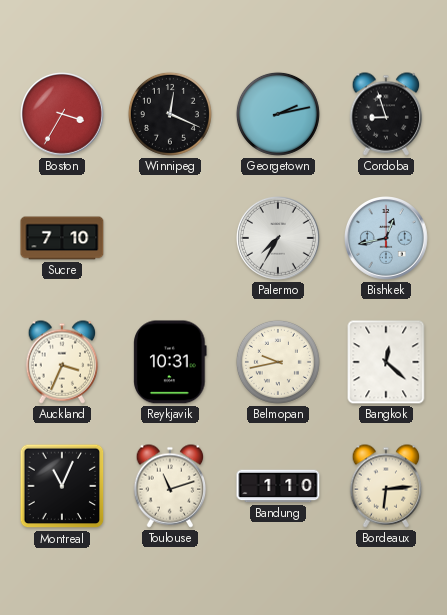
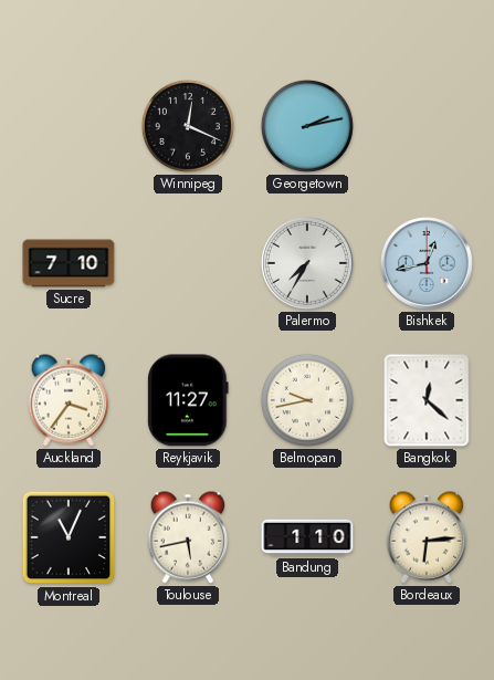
Boston: 3:35 -> none
Cordoba: 8:57 -> none
Auckland: 3:34 -> 3:36
Reykjavik: 10:31 -> 11:27
Toulouse: 11:12 -> 5:43
